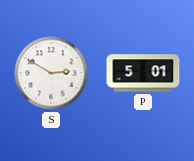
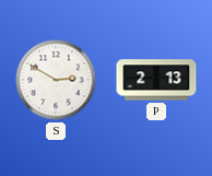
P: 5:01 -> 2:13
